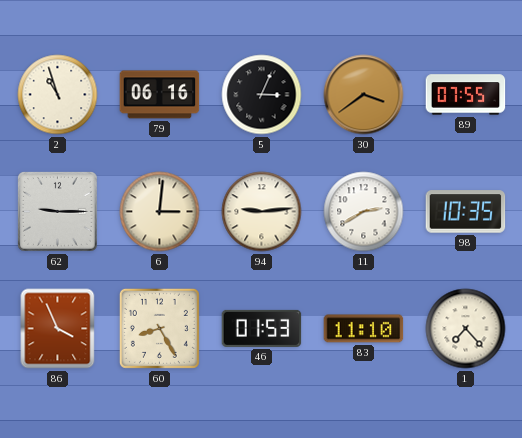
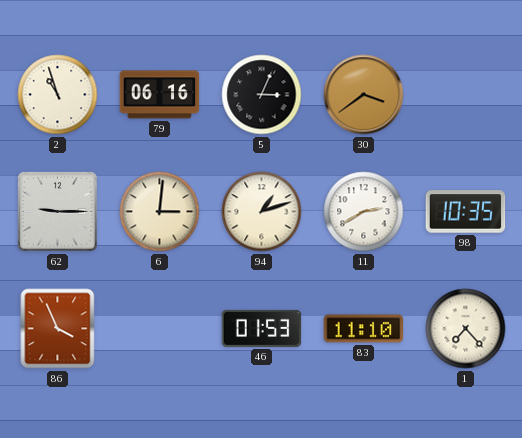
89: 07:55 -> none
94: 9:14 -> 1:12
60: 8:25 -> none
